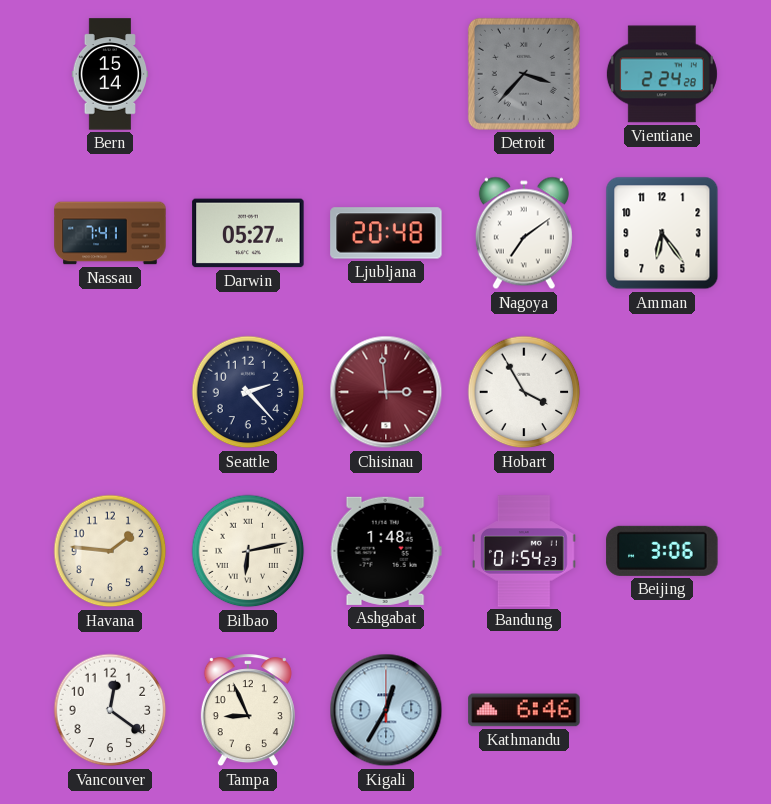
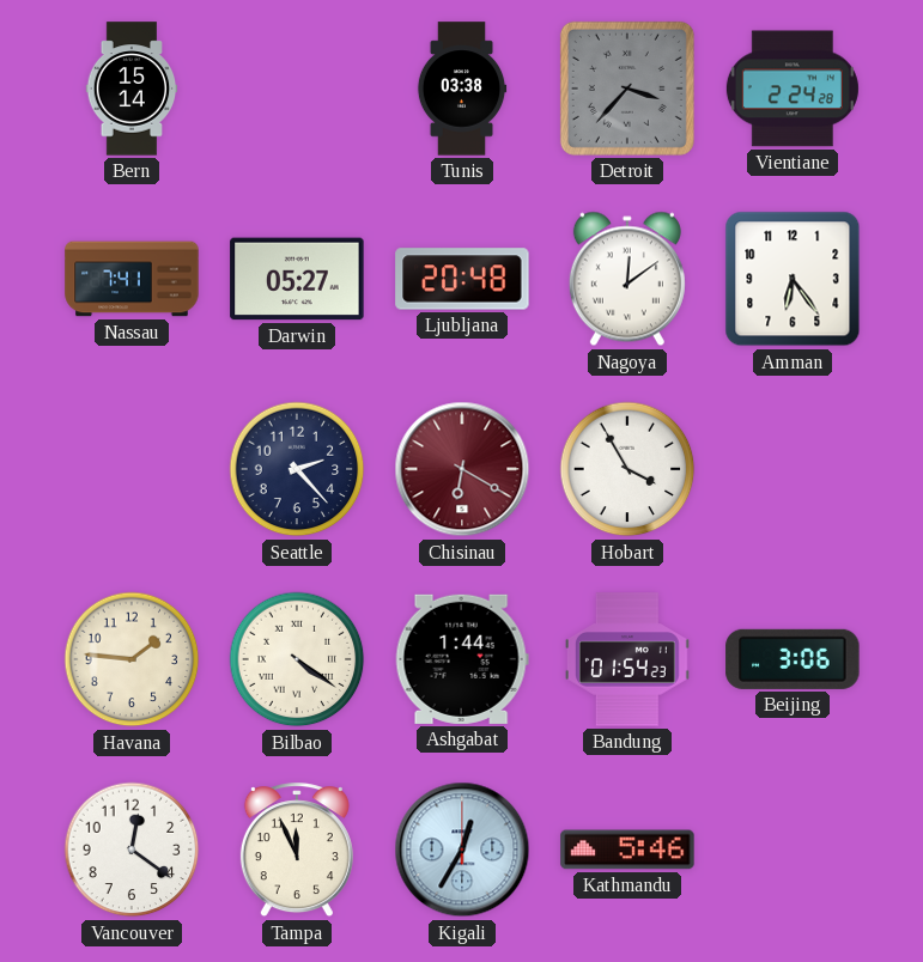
Tunis: none -> 03:38
Nagoya: 7:09 -> 12:09
Chisinau: 2:59 -> 6:20
Bilbao: 6:13 -> 4:21
Ashgabat: 1:48 -> 1:44
Tampa: 8:56 -> 11:56
Kathmandu: 6:46 -> 5:46
